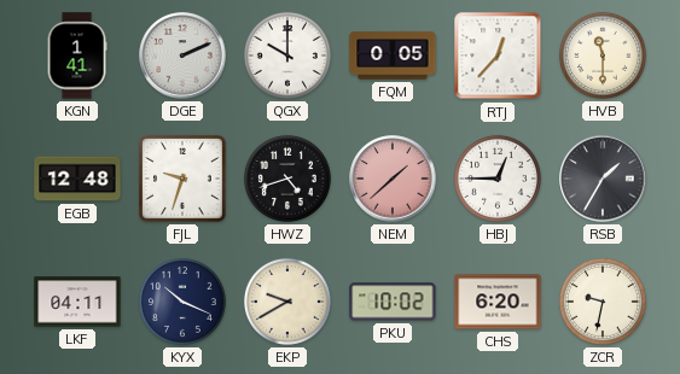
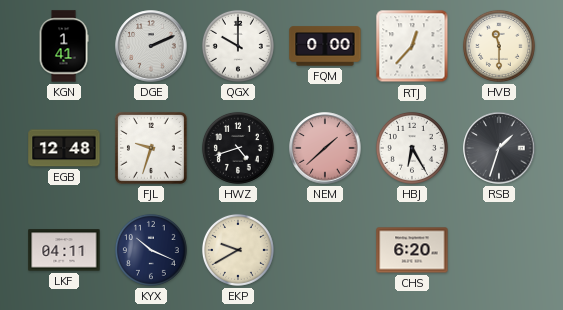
FQM: 0:05 -> 0:00
HBJ: 12:45 -> 6:25
RSB: 1:35 -> 1:33
PKU: 10:02 -> none
ZCR: 9:32 -> none
